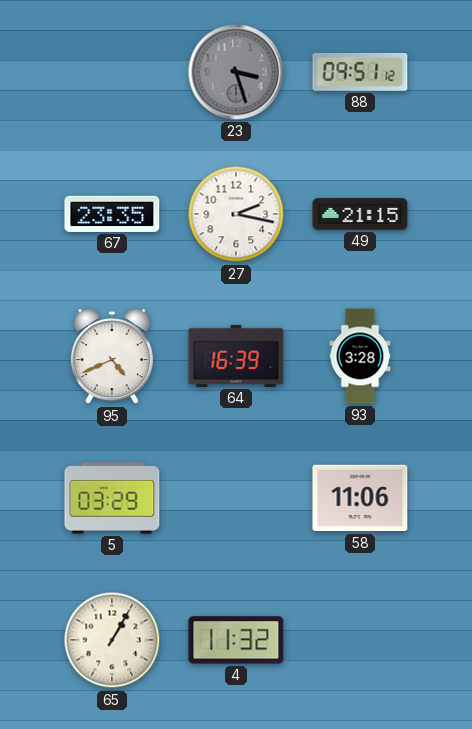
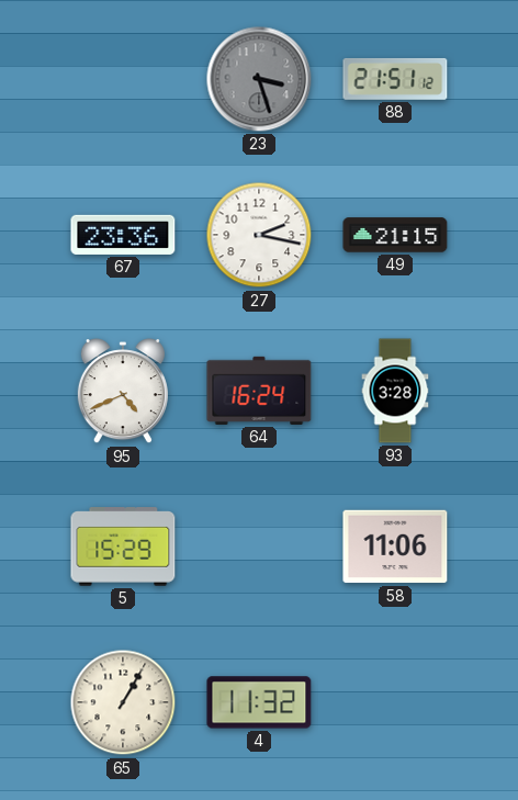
88: 09:51 -> 21:51
67: 23:35 -> 23:36
64: 16:39 -> 16:24
5: 03:29 -> 15:29
